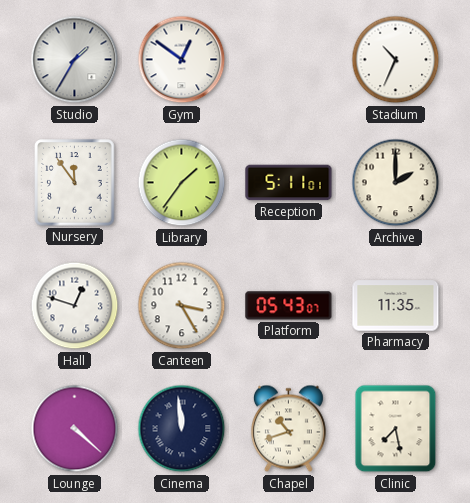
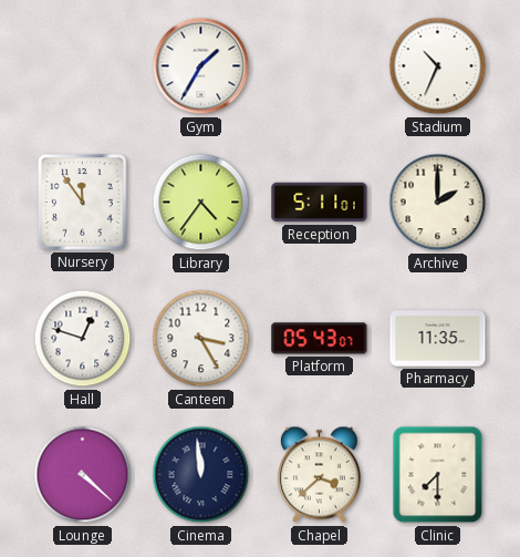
Studio: 1:35 -> none
Gym: 12:51 -> 1:35
Library: 1:36 -> 4:36
Chapel: 10:42 -> 3:38
Clinic: 7:28 -> 7:30
